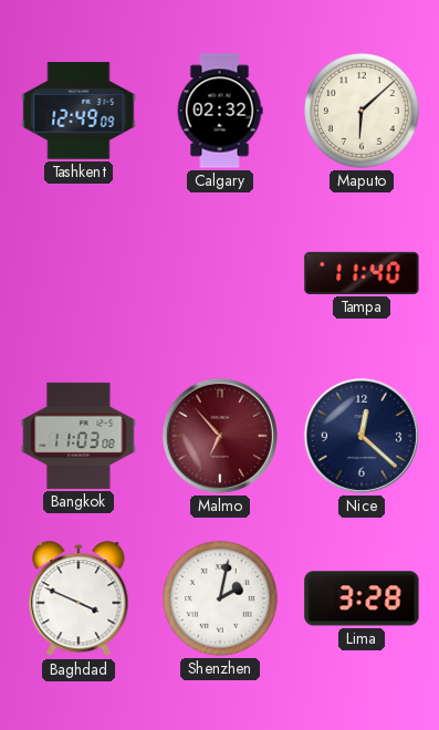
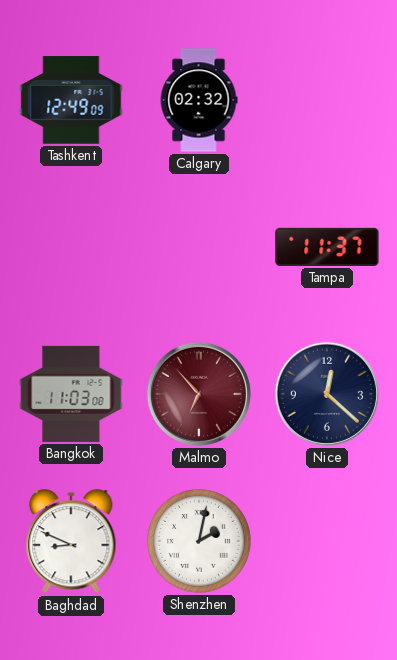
Maputo: 6:08 -> none
Tampa: 11:40 -> 11:37
Baghdad: 3:49 -> 8:49
Lima: 3:28 -> none
